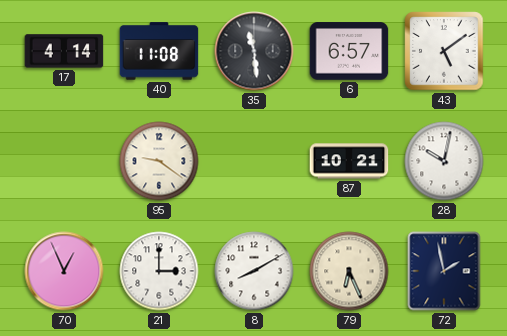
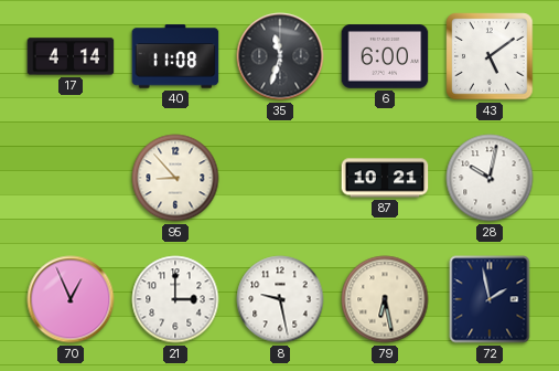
35: 11:29 -> 11:33
6: 6:57 -> 6:00
95: 9:21 -> 8:53
8: 8:10 -> 9:28
79: 6:26 -> 6:28
